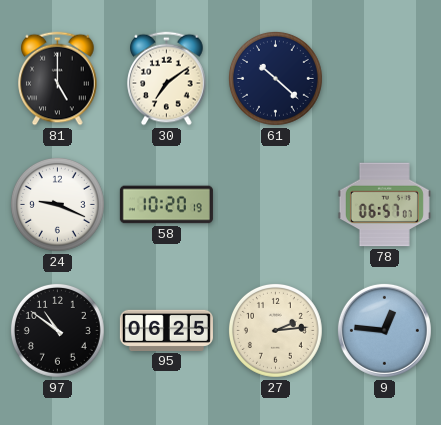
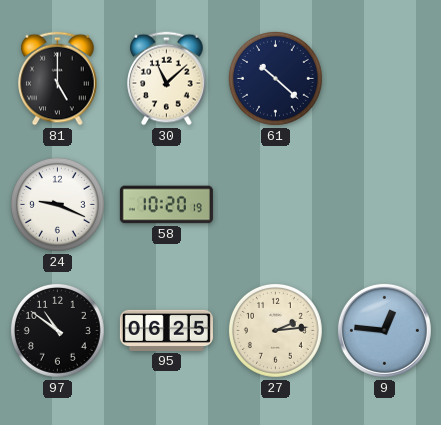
30: 7:09 -> 11:08
78: 06:57 -> none
